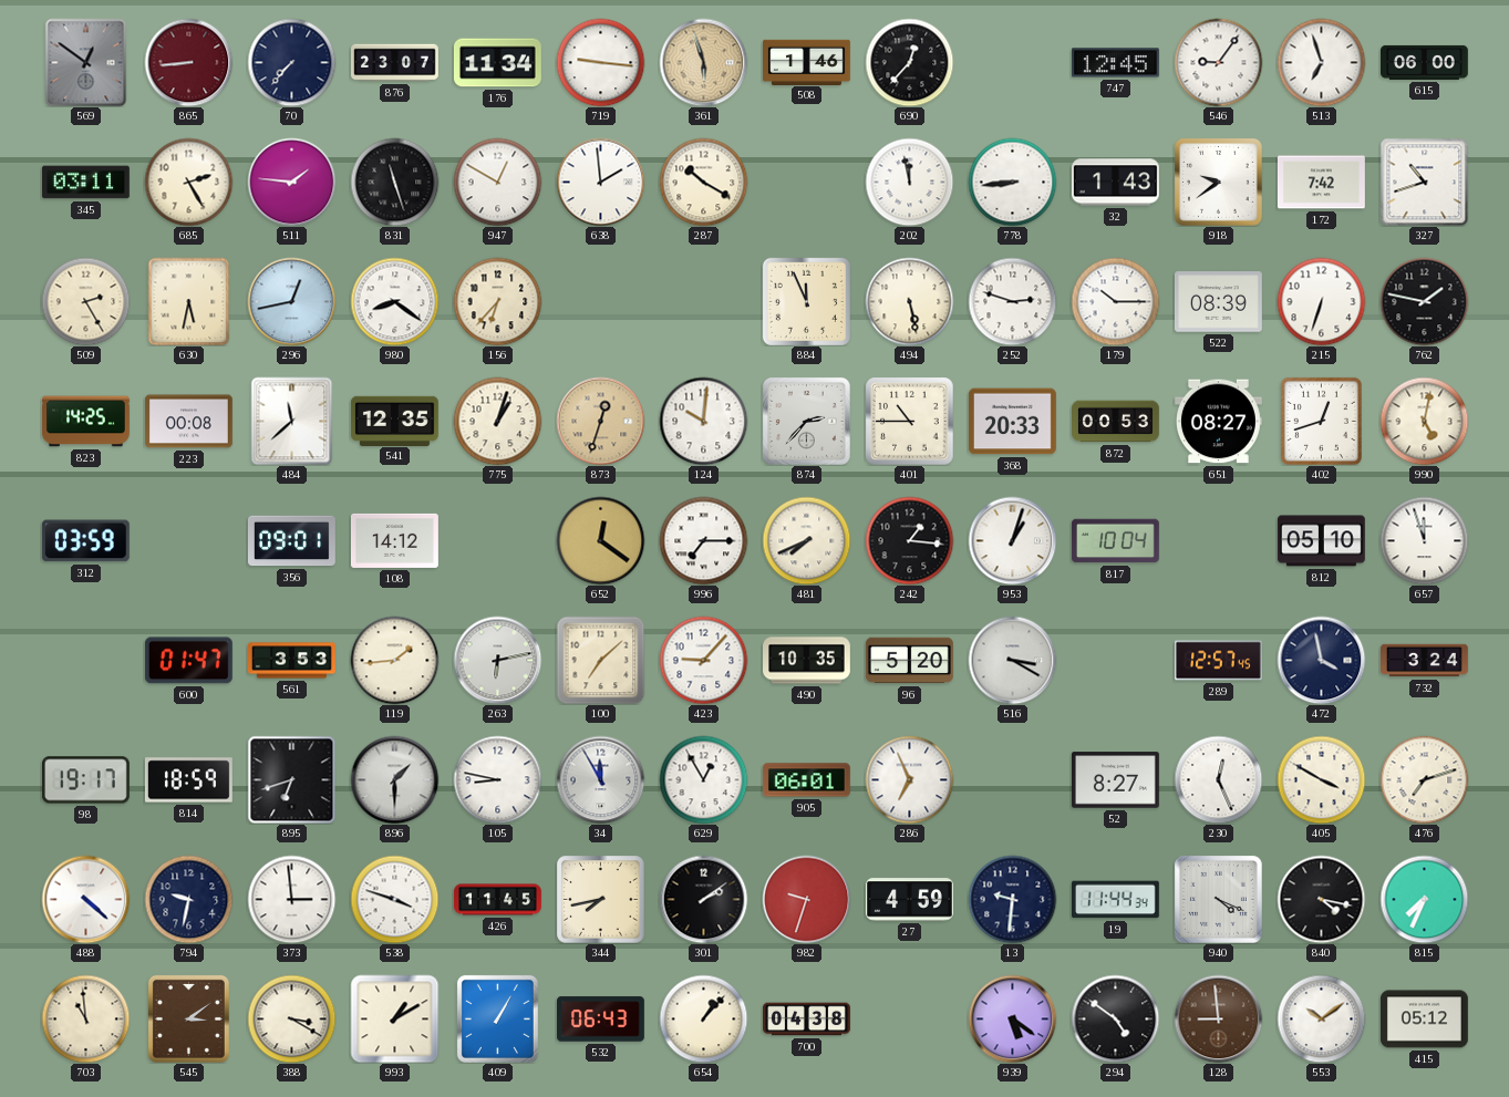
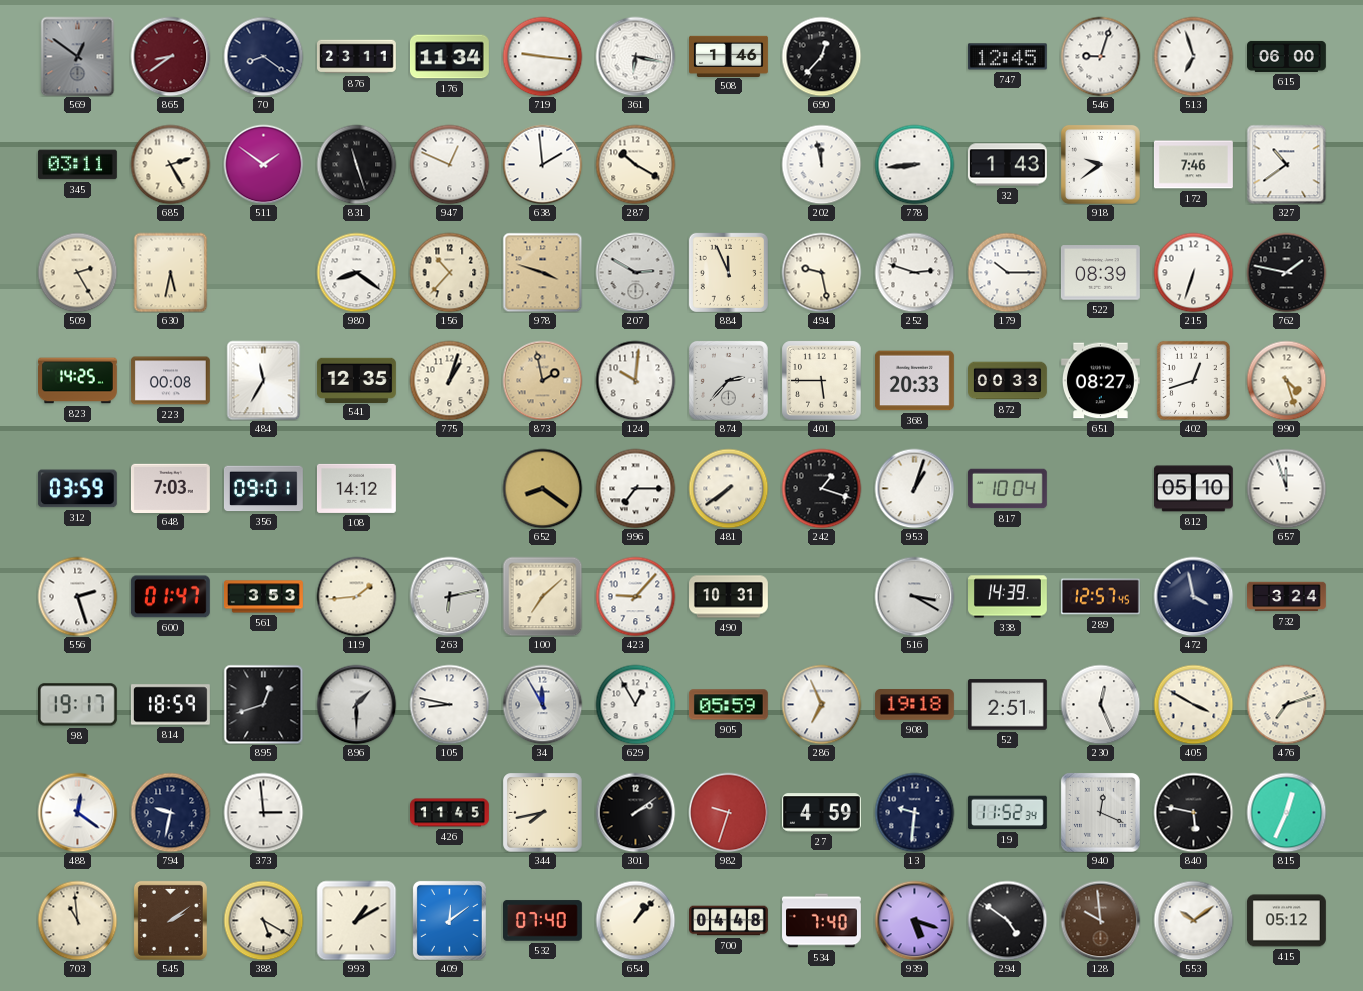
865: 8:44 -> 8:39
70: 7:37 -> 8:21
876: 23:07 -> 23:11
361: 5:57 -> 6:17
361 dial: champagne -> white
546: 9:06 -> 9:03
511: 1:46 -> 1:51
947: 12:50 -> 12:49
172: 7:42 -> 7:46
327: 10:42 -> 10:39
296: 12:43 -> none
156: 6:37 -> 10:37
978: none -> 3:48
207: none -> 2:50
494: 5:28 -> 9:28
484: 11:38 -> 11:35
873: 12:33 -> 1:58
401: 10:45 -> 5:45
872: 00:53 -> 00:33
990: 5:02 -> 4:27
648: none -> 7:03
652: 12:21 -> 8:21
481: 7:41 -> 7:39
242: 1:16 -> 1:18
556: none -> 2:27
490: 10:35 -> 10:31
96: 5:20 -> none
338: none -> 14:39
895: 6:42 -> 12:42
905: 06:01 -> 05:59
908: none -> 19:18
52: 8:27 -> 2:51
488: 4:22 -> 12:21
538: 3:48 -> none
19: 11:44 -> 11:52
940: 4:19 -> 12:19
840: 4:17 -> 5:47
815: 7:34 -> 12:34
545: 3:09 -> 2:09
388: 3:20 -> 5:20
409: 1:05 -> 12:09
532: 06:43 -> 07:40
700: 04:38 -> 04:48
534: none -> 7:40
939: 5:21 -> 5:18
128: 8:59 -> 9:59
